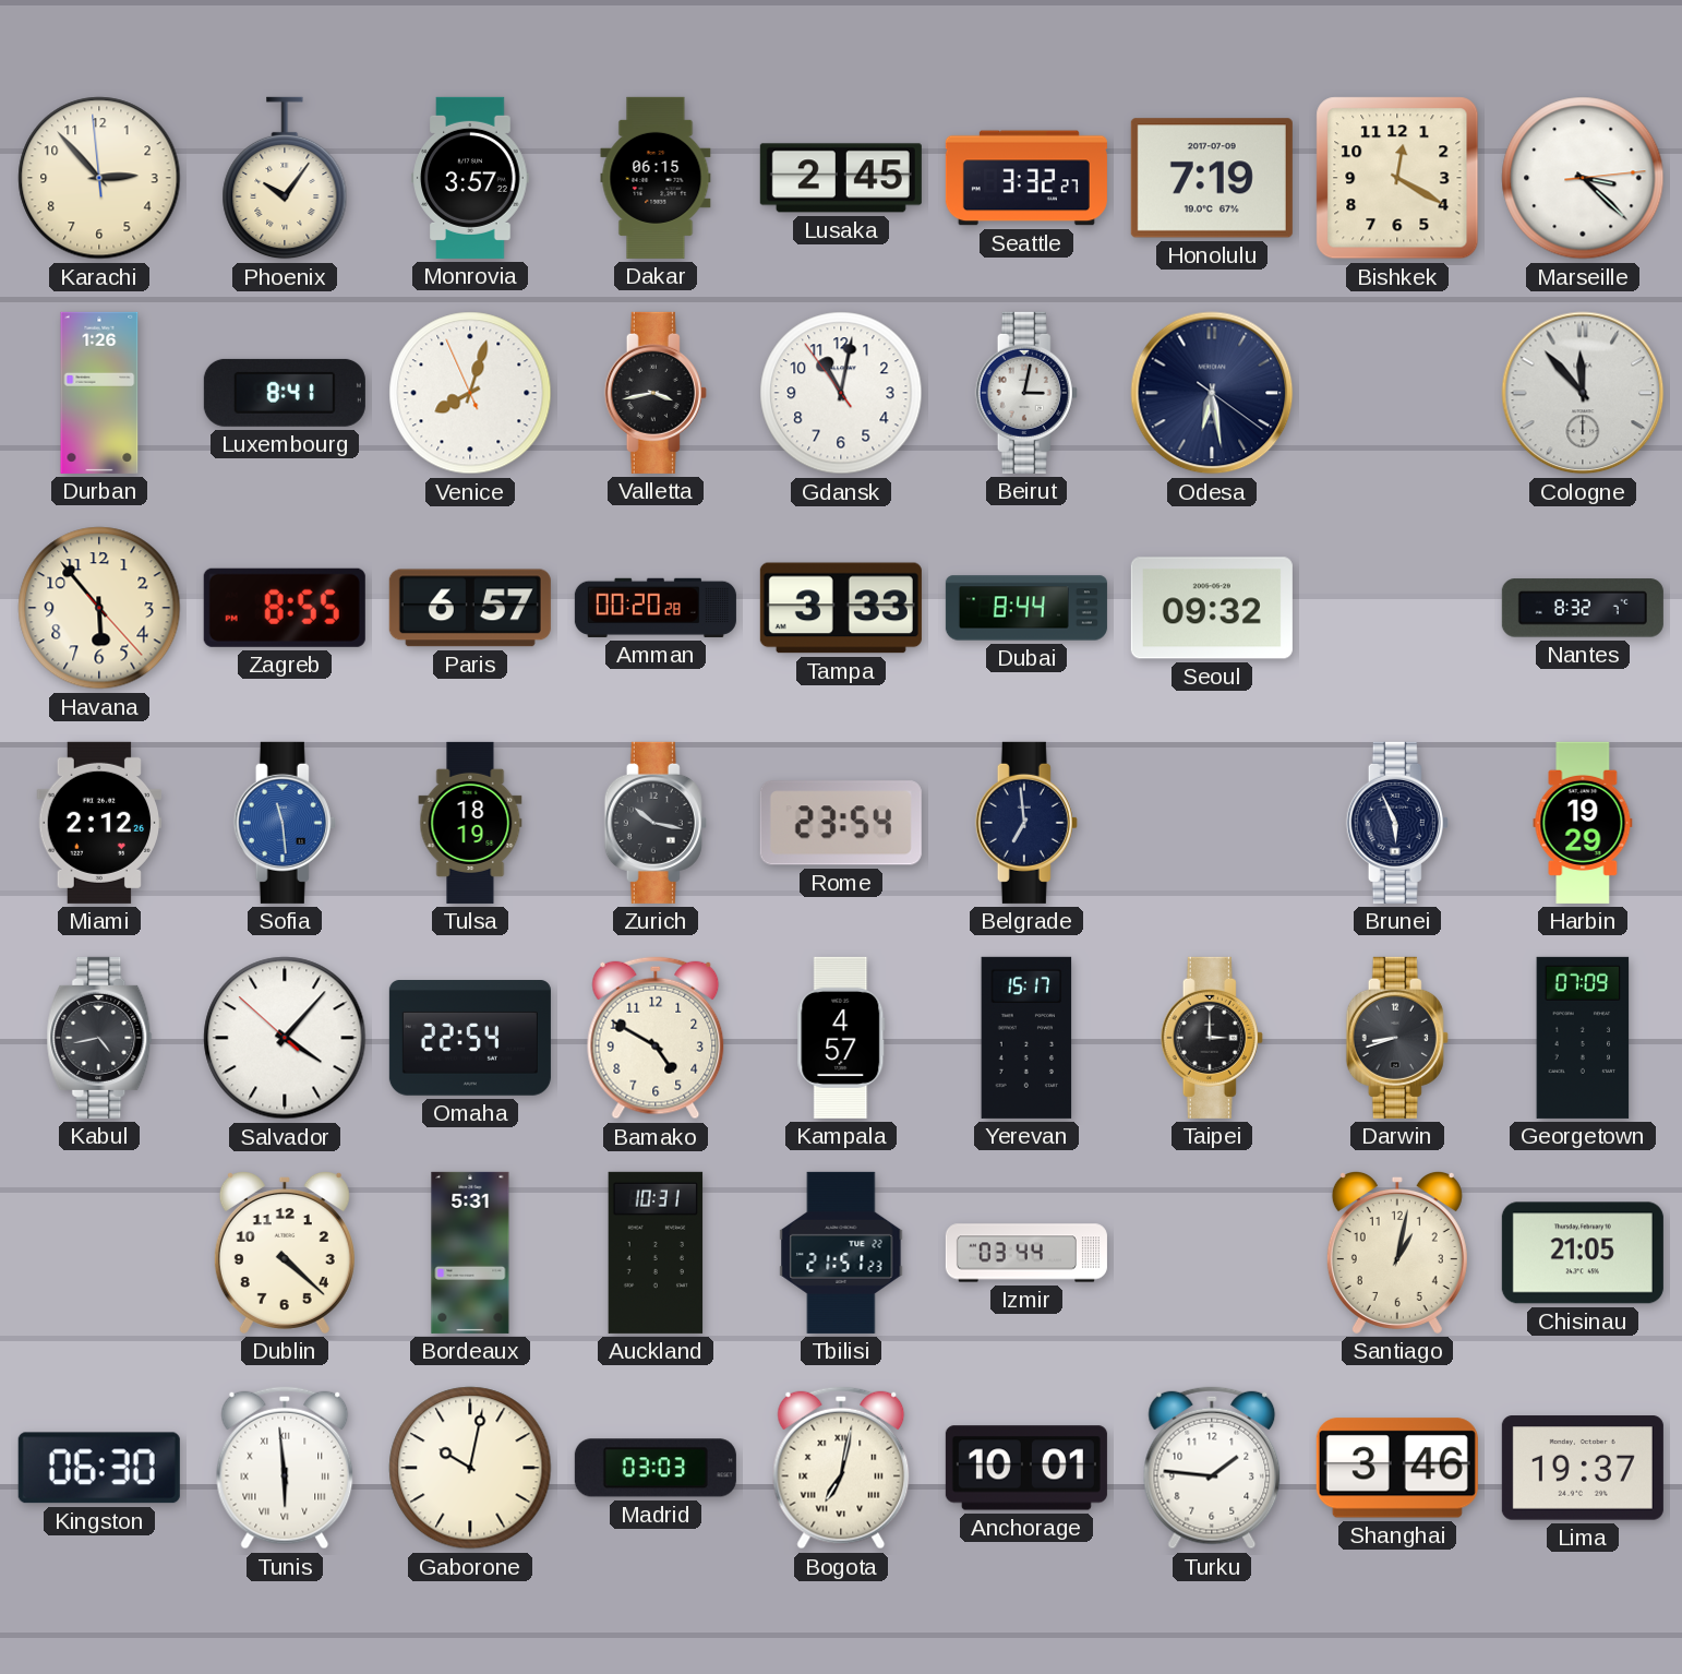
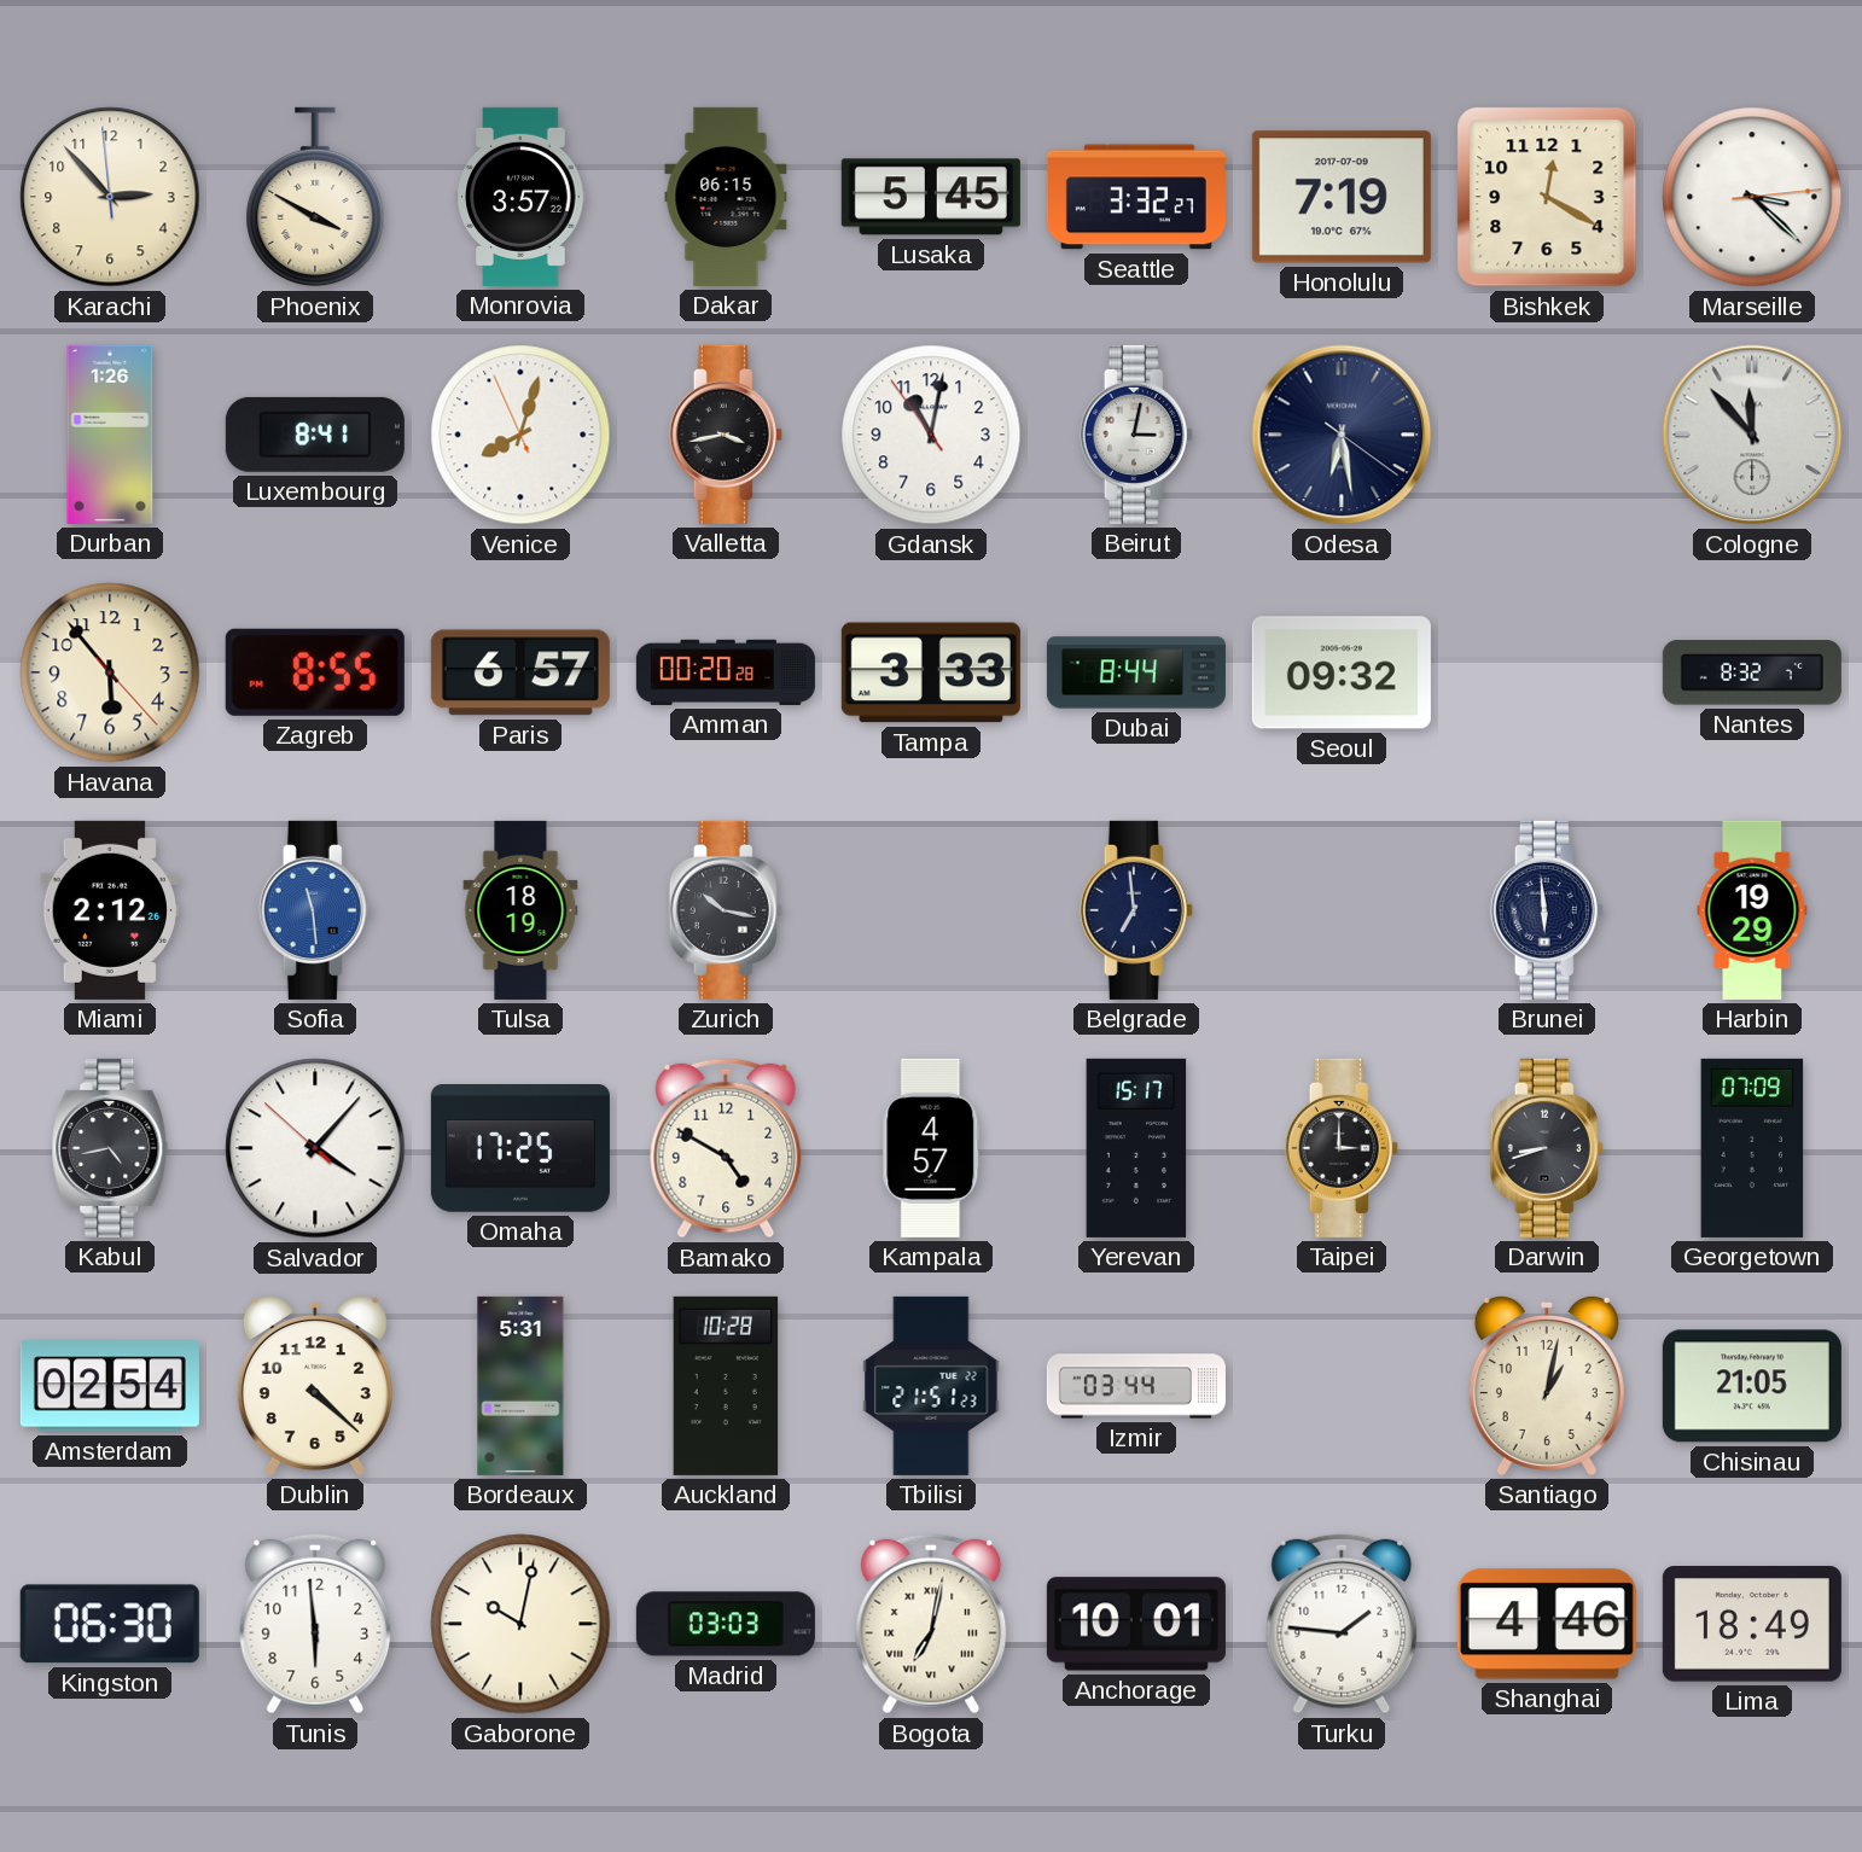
Phoenix: 10:06 -> 3:50
Lusaka: 2:45 -> 5:45
Rome: 23:54 -> none
Brunei: 5:56 -> 5:59
Omaha: 22:54 -> 17:25
Amsterdam: none -> 02:54
Auckland: 10:31 -> 10:28
Tunis numerals: Roman -> Arabic
Shanghai: 3:46 -> 4:46
Lima: 19:37 -> 18:49
